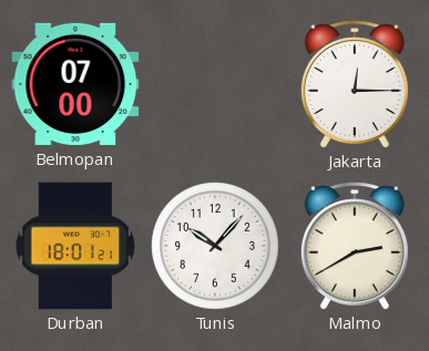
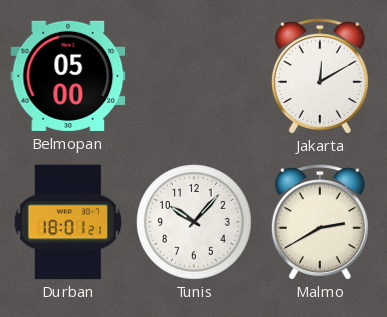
Belmopan: 07:00 -> 05:00
Jakarta: 12:15 -> 12:10
